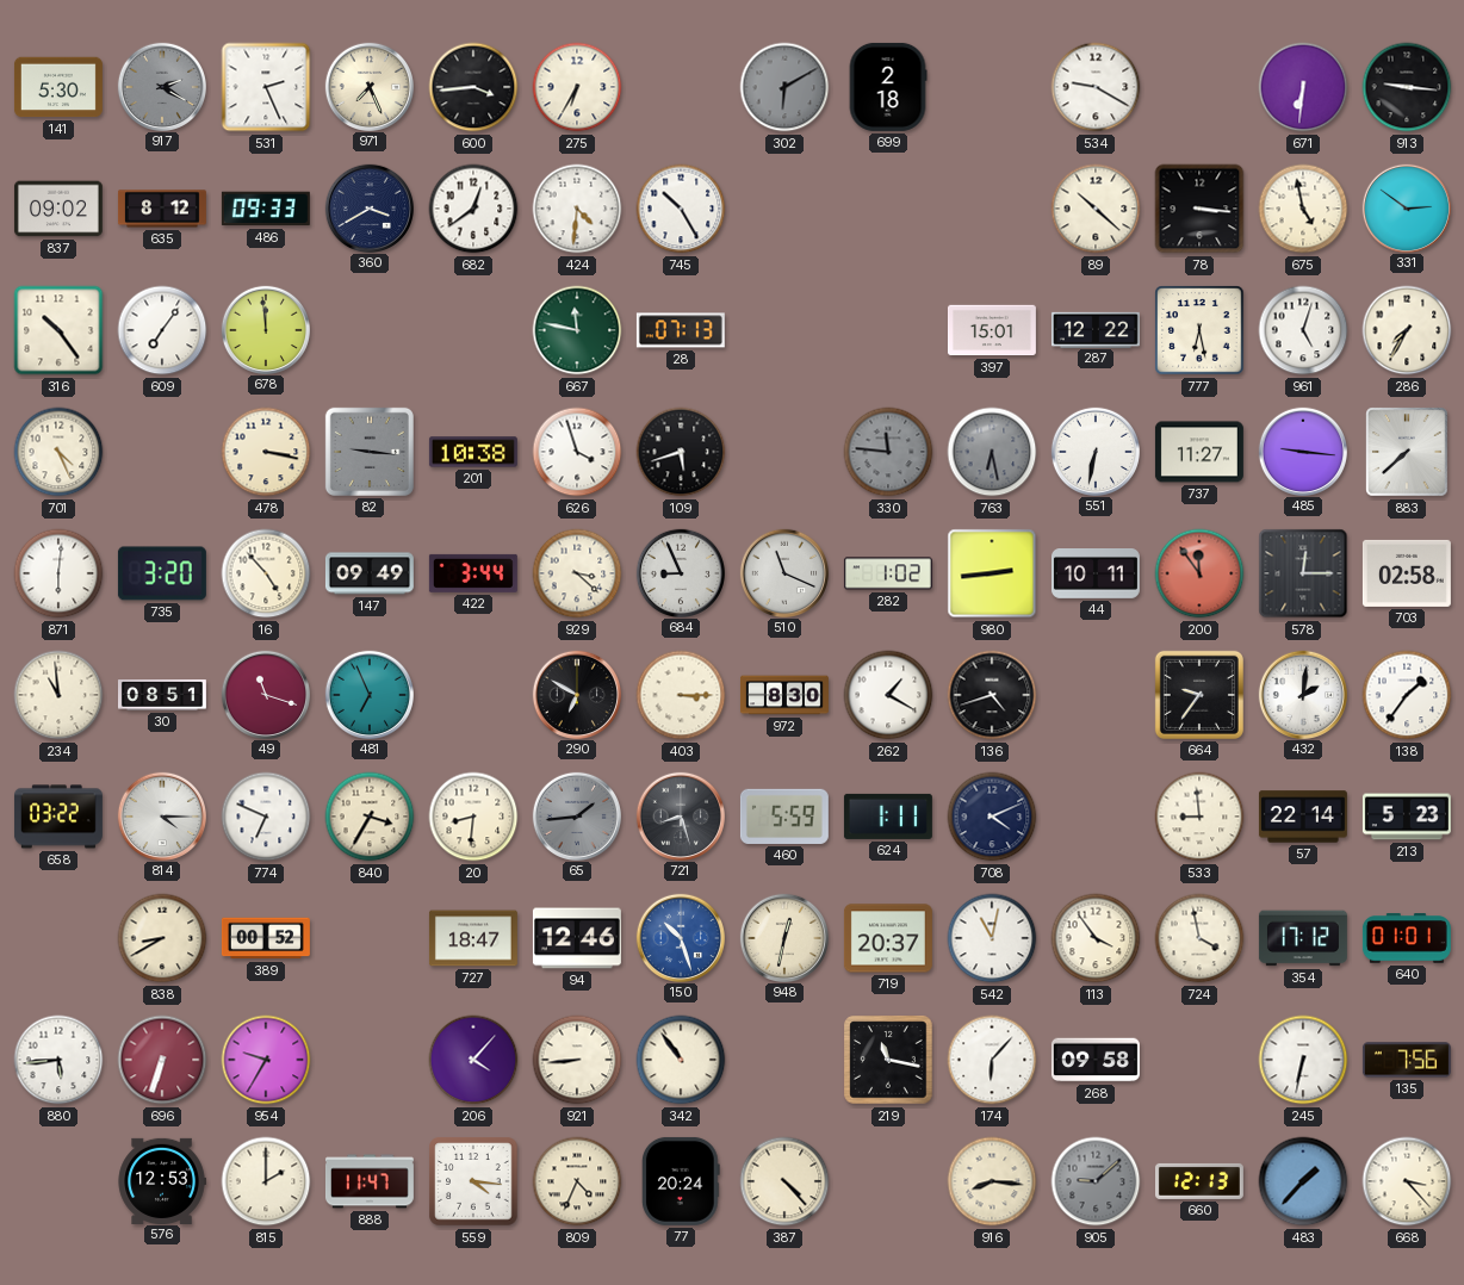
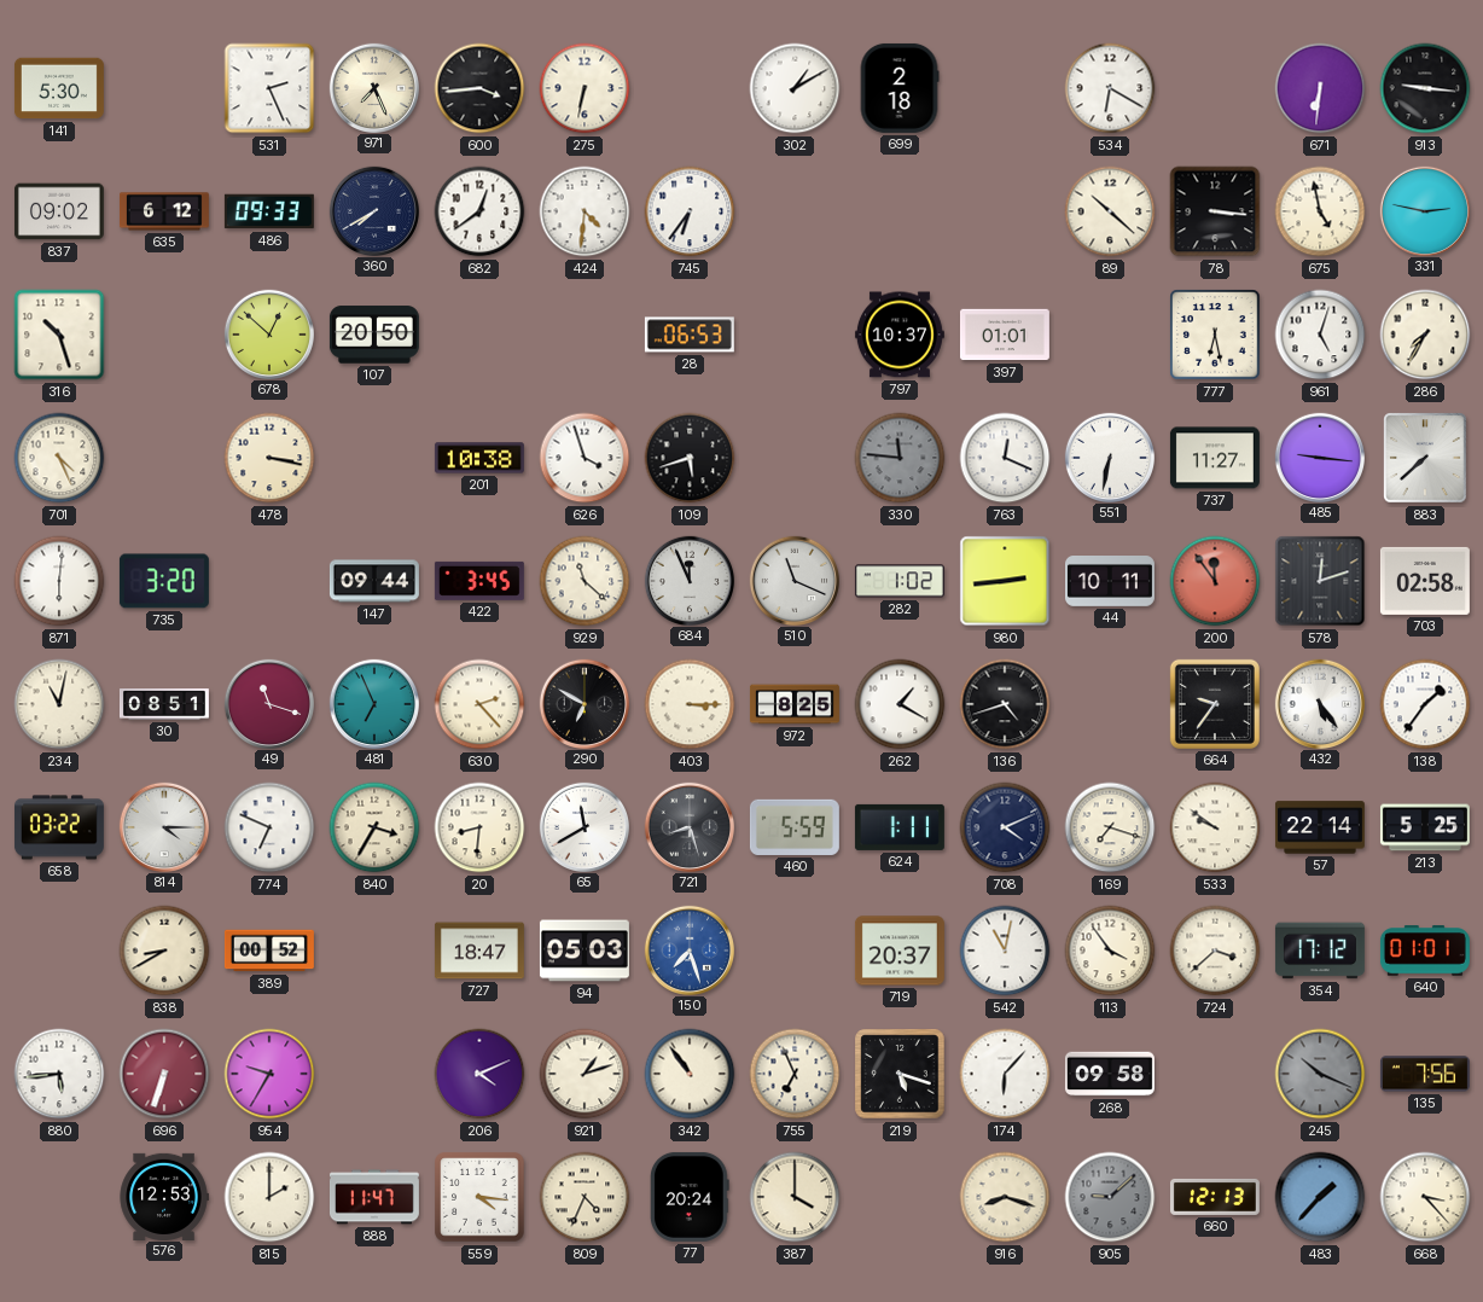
917: 2:20 -> none
275: 6:35 -> 6:32
302: 6:10 -> 1:10
302 dial: grey -> white
534: 9:20 -> 6:20
635: 8:12 -> 6:12
360: 3:40 -> 7:40
745: 10:25 -> 6:36
331: 2:51 -> 2:47
316: 10:24 -> 10:27
609: 7:06 -> none
678: 11:59 -> 12:52
107: none -> 20:50
667: 11:47 -> none
28: 07:13 -> 06:53
797: none -> 10:37
397: 15:01 -> 01:01
287: 12:22 -> none
82: 9:16 -> none
763: 6:28 -> 12:19
763 dial: grey -> white
16: 4:53 -> none
147: 09:49 -> 09:44
422: 3:44 -> 3:45
929: 3:22 -> 11:22
684: 8:56 -> 11:56
578: 12:15 -> 12:12
234: 10:59 -> 11:02
630: none -> 2:23
972: 8:30 -> 8:25
432: 2:01 -> 5:24
65: 1:44 -> 11:40
65 dial: grey -> white
169: none -> 7:18
533: 8:59 -> 9:51
213: 5:23 -> 5:25
94: 12:46 -> 05:03
150: 10:27 -> 7:27
948: 12:32 -> none
724: 3:58 -> 3:38
206: 4:07 -> 4:11
921: 8:44 -> 1:12
755: none -> 6:56
219: 11:17 -> 5:18
245: 6:32 -> 10:19
245 dial: white -> grey
387: 4:23 -> 4:00
916: 8:16 -> 8:18
